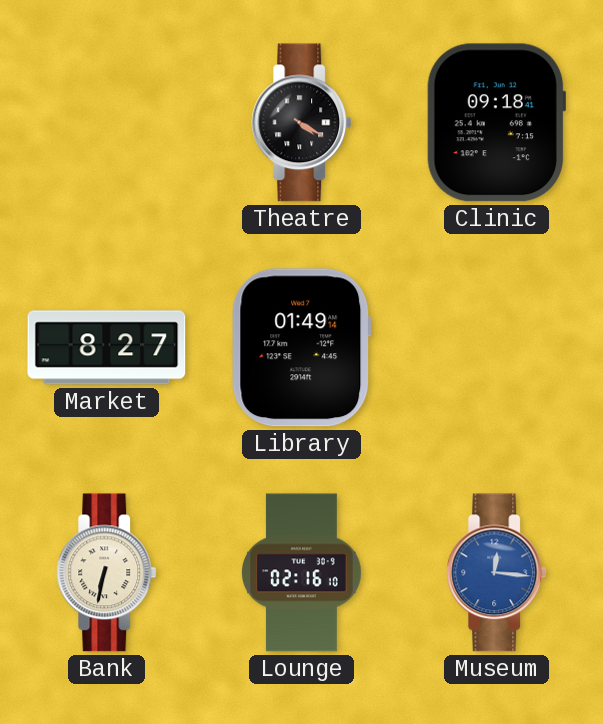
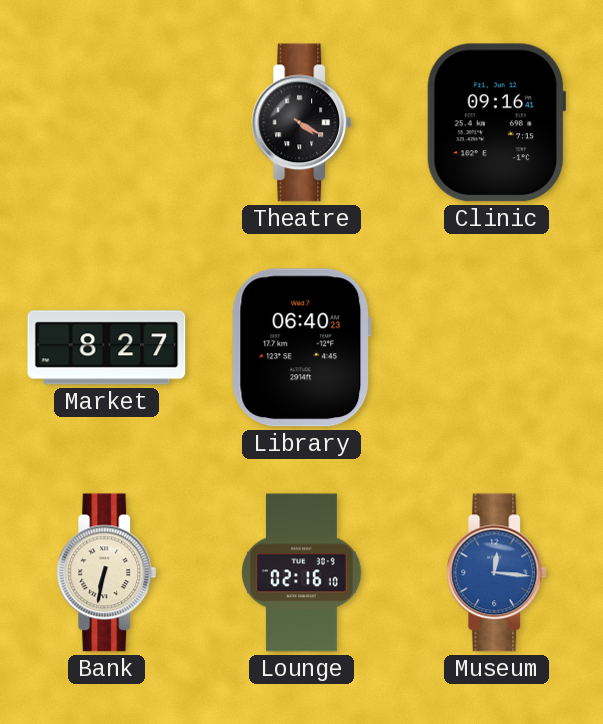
Clinic: 09:18 -> 09:16
Library: 01:49 -> 06:40
